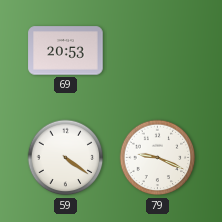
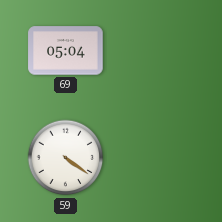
69: 20:53 -> 05:04
79: 9:19 -> none
